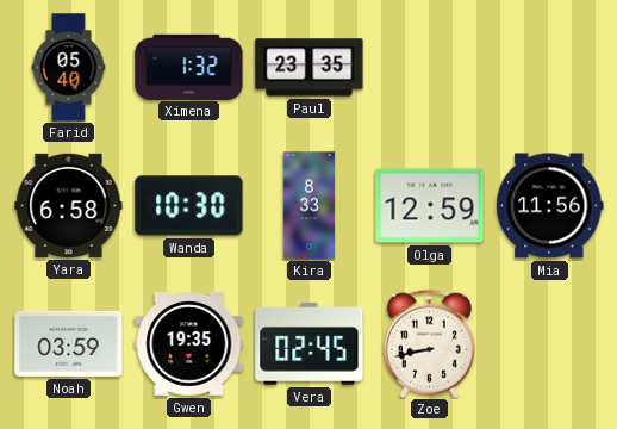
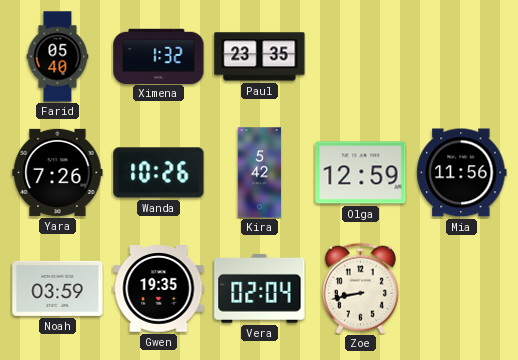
Yara: 6:58 -> 7:26
Wanda: 10:30 -> 10:26
Kira: 8:33 -> 5:42
Vera: 02:45 -> 02:04
